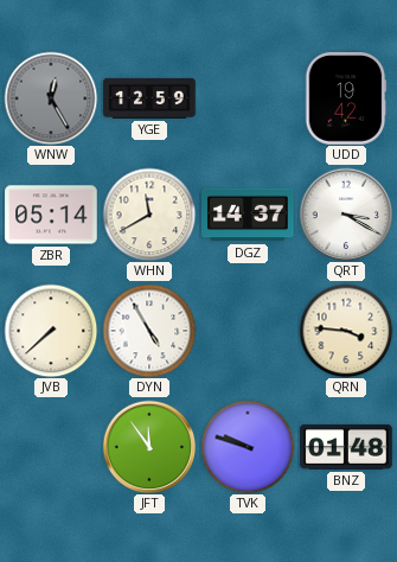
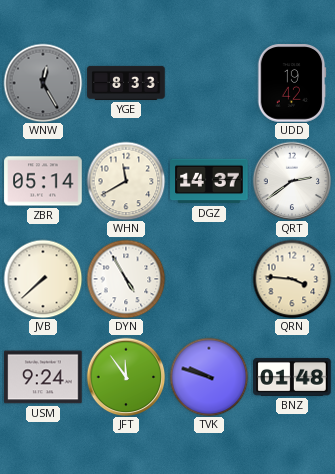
YGE: 12:59 -> 8:33
QRT: 3:20 -> 2:39
USM: none -> 9:24
